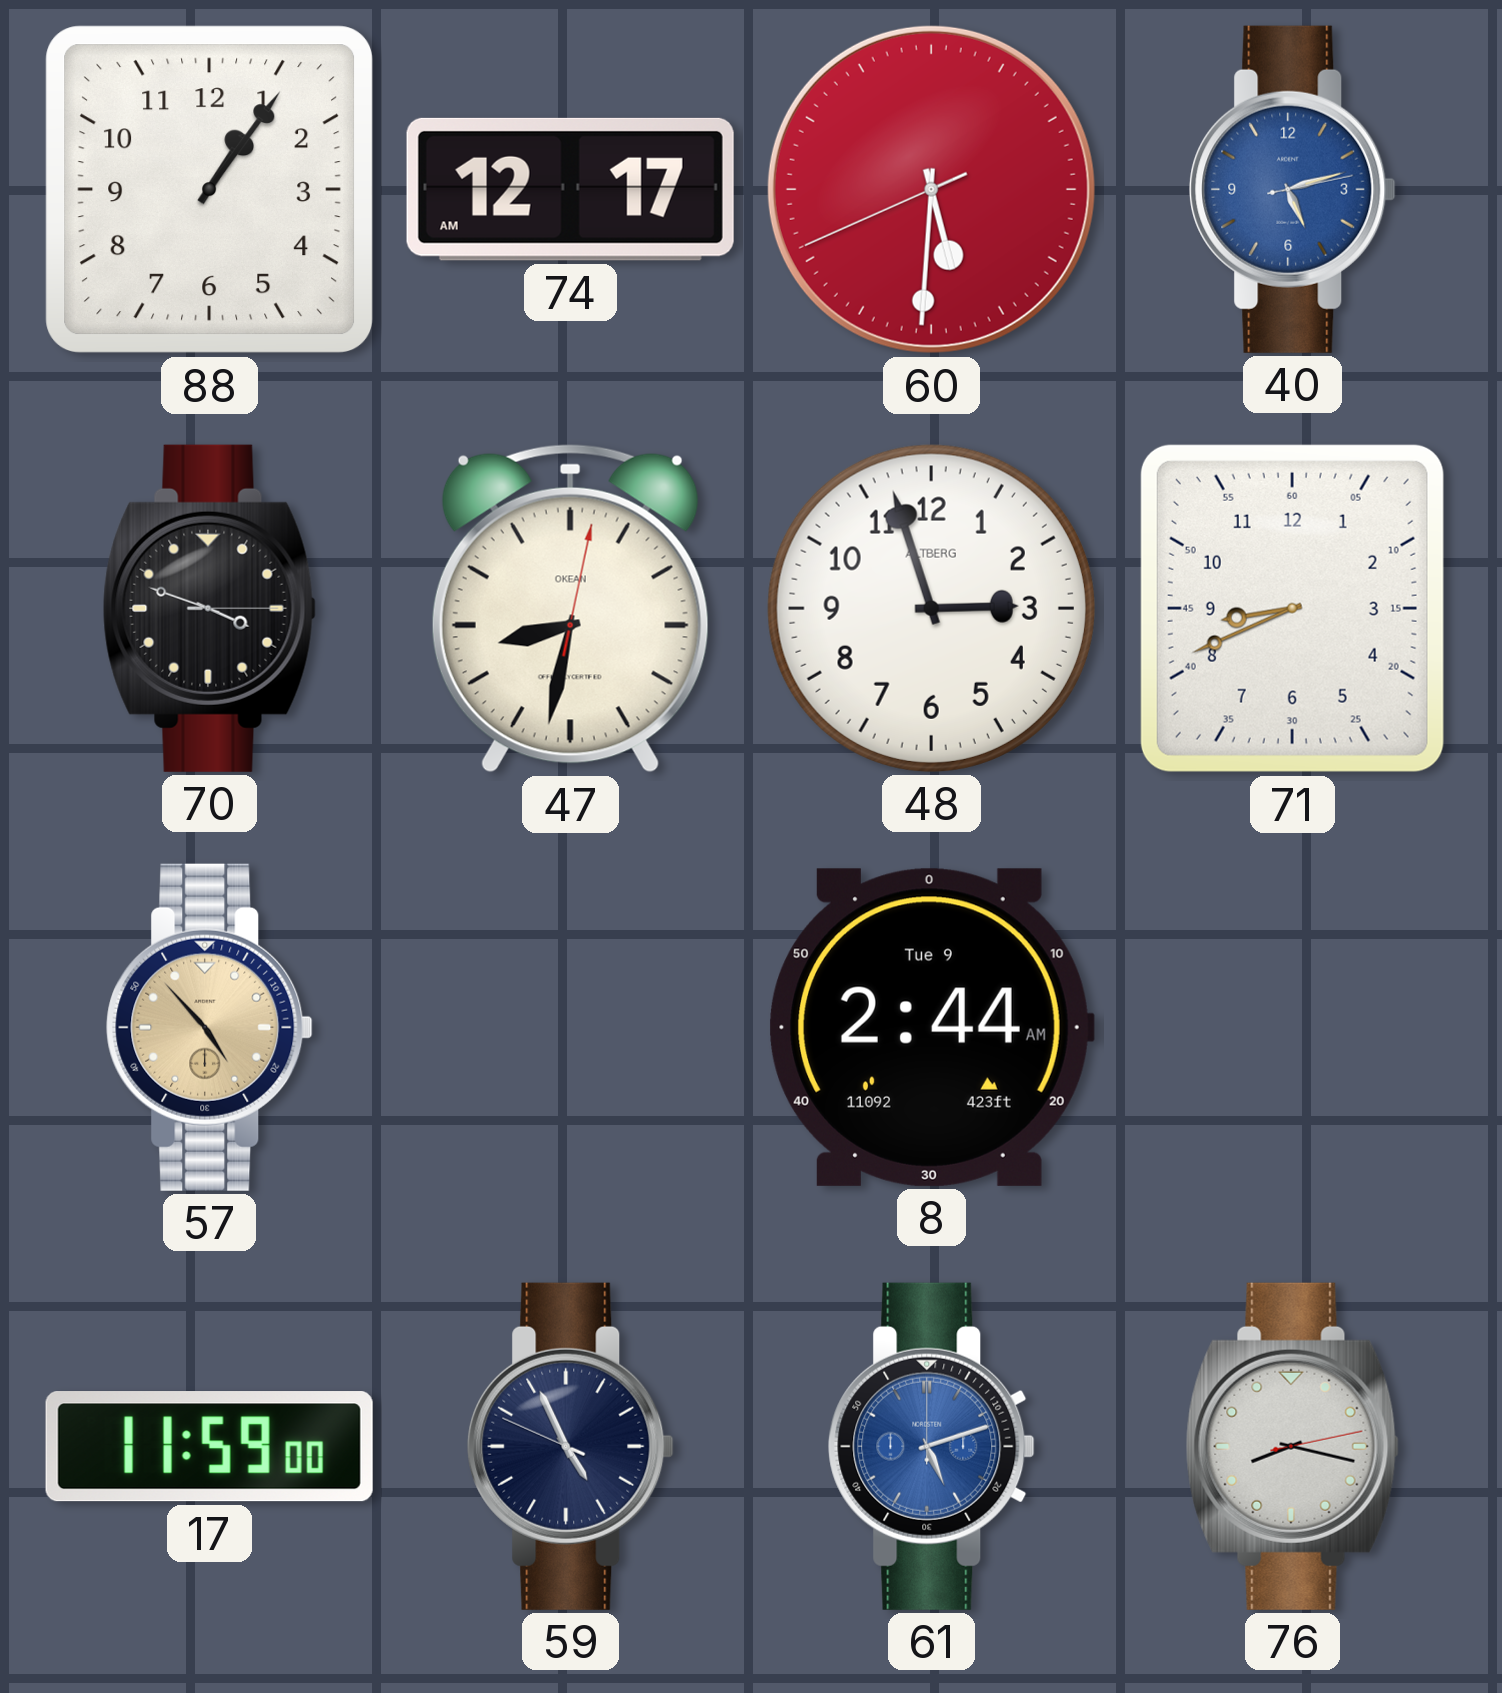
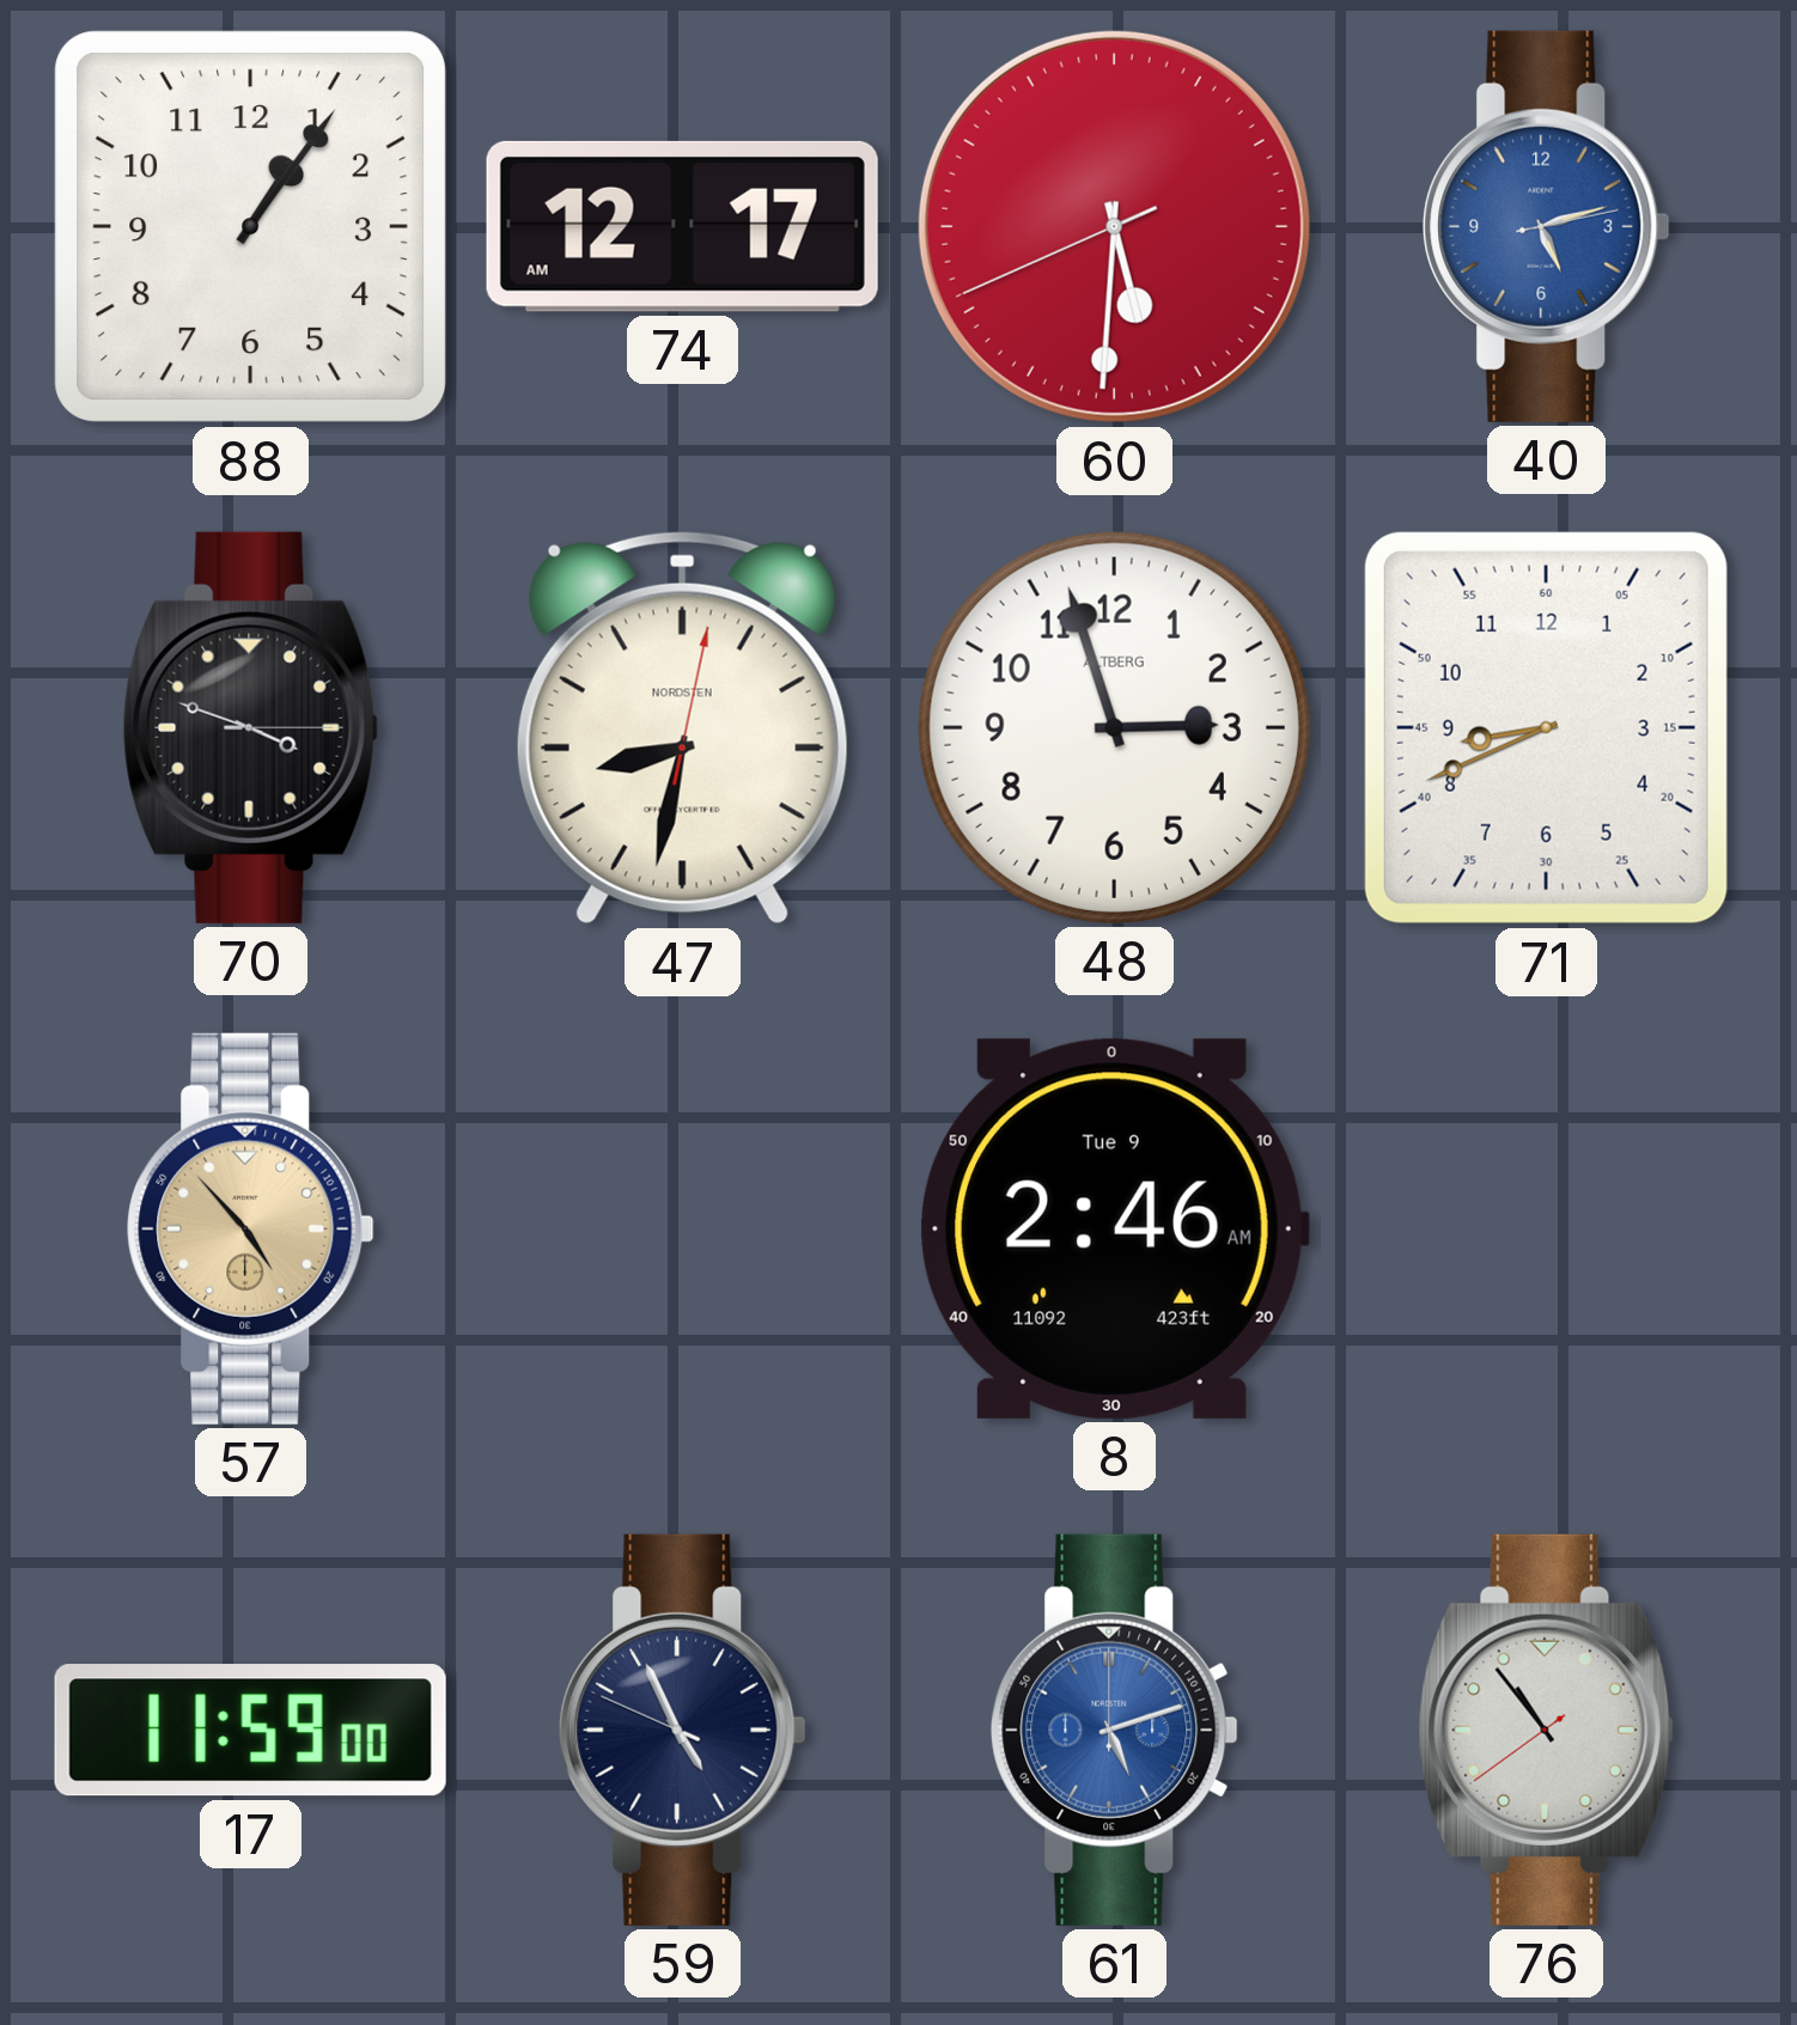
47 brand: OKEAN -> NORDSTEN
8: 2:44 -> 2:46
76: 8:17 -> 10:53
